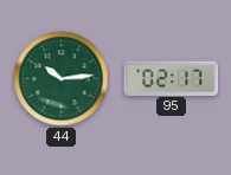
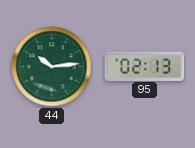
95: 02:17 -> 02:13
